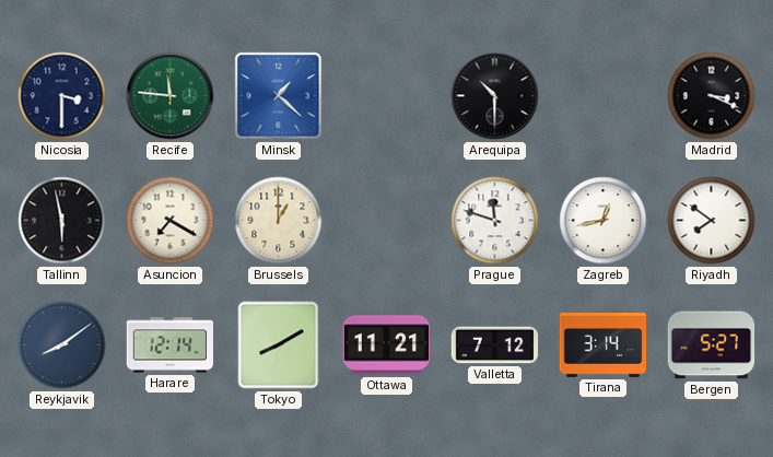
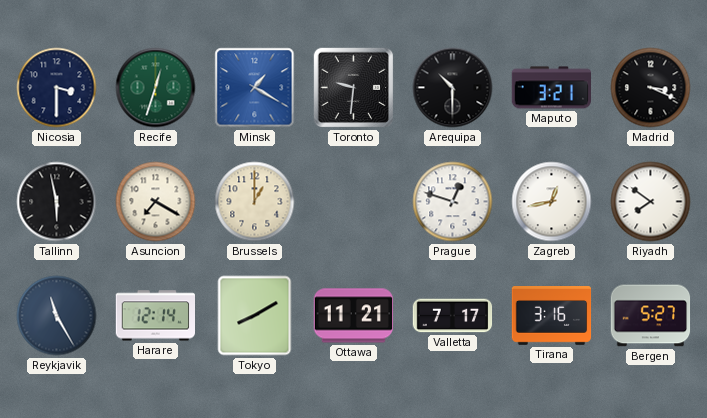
Recife: 11:46 -> 12:33
Minsk: 1:22 -> 1:20
Toronto: none -> 9:31
Maputo: none -> 3:21
Prague: 11:48 -> 12:48
Reykjavik: 8:09 -> 11:25
Valletta: 7:12 -> 7:17
Tirana: 3:14 -> 3:16
